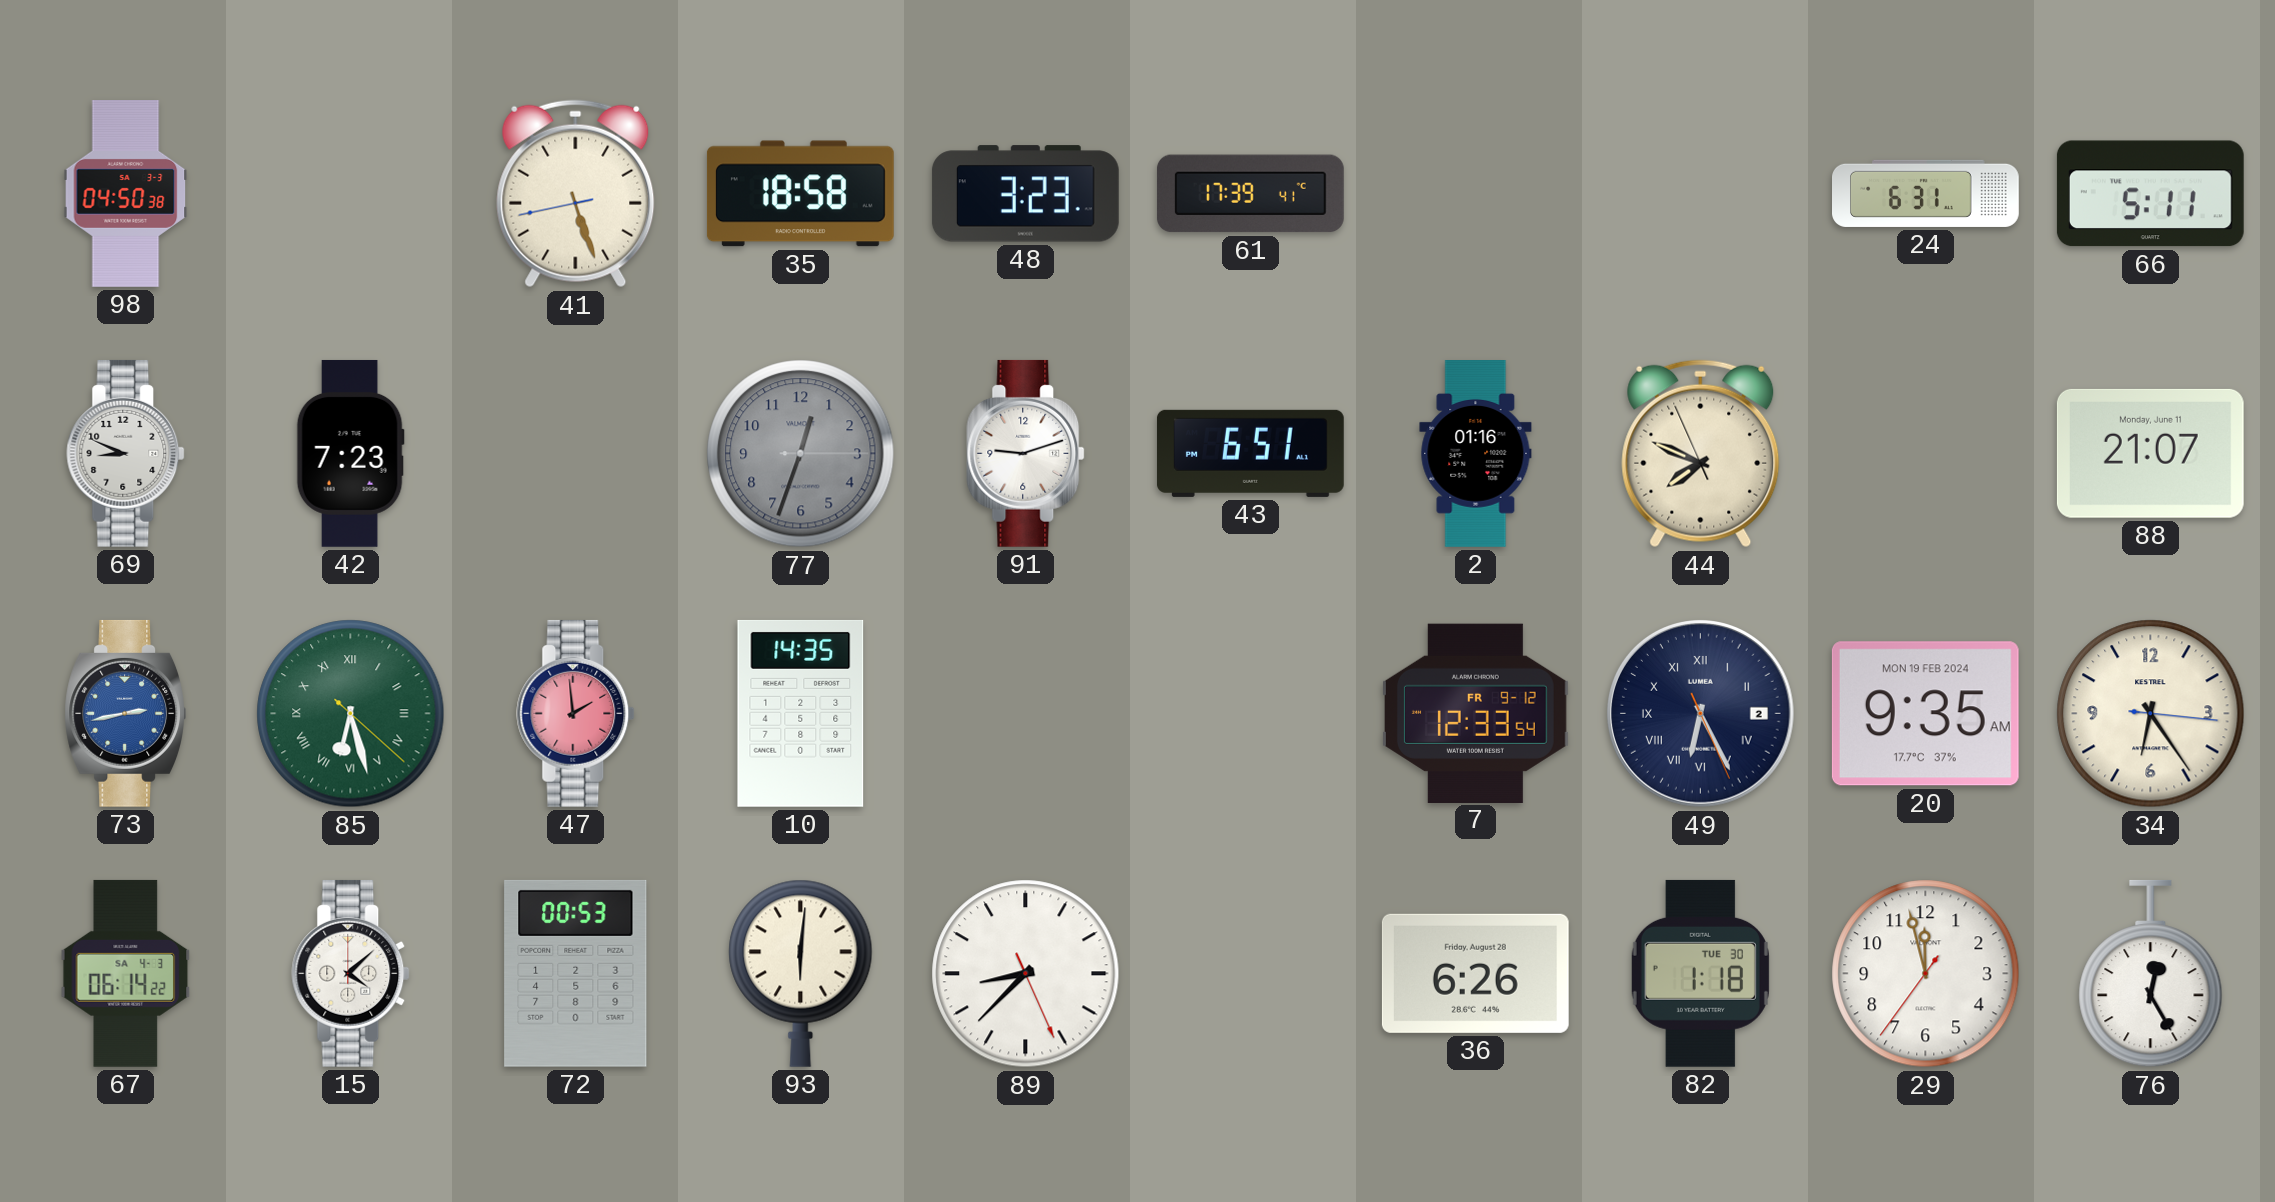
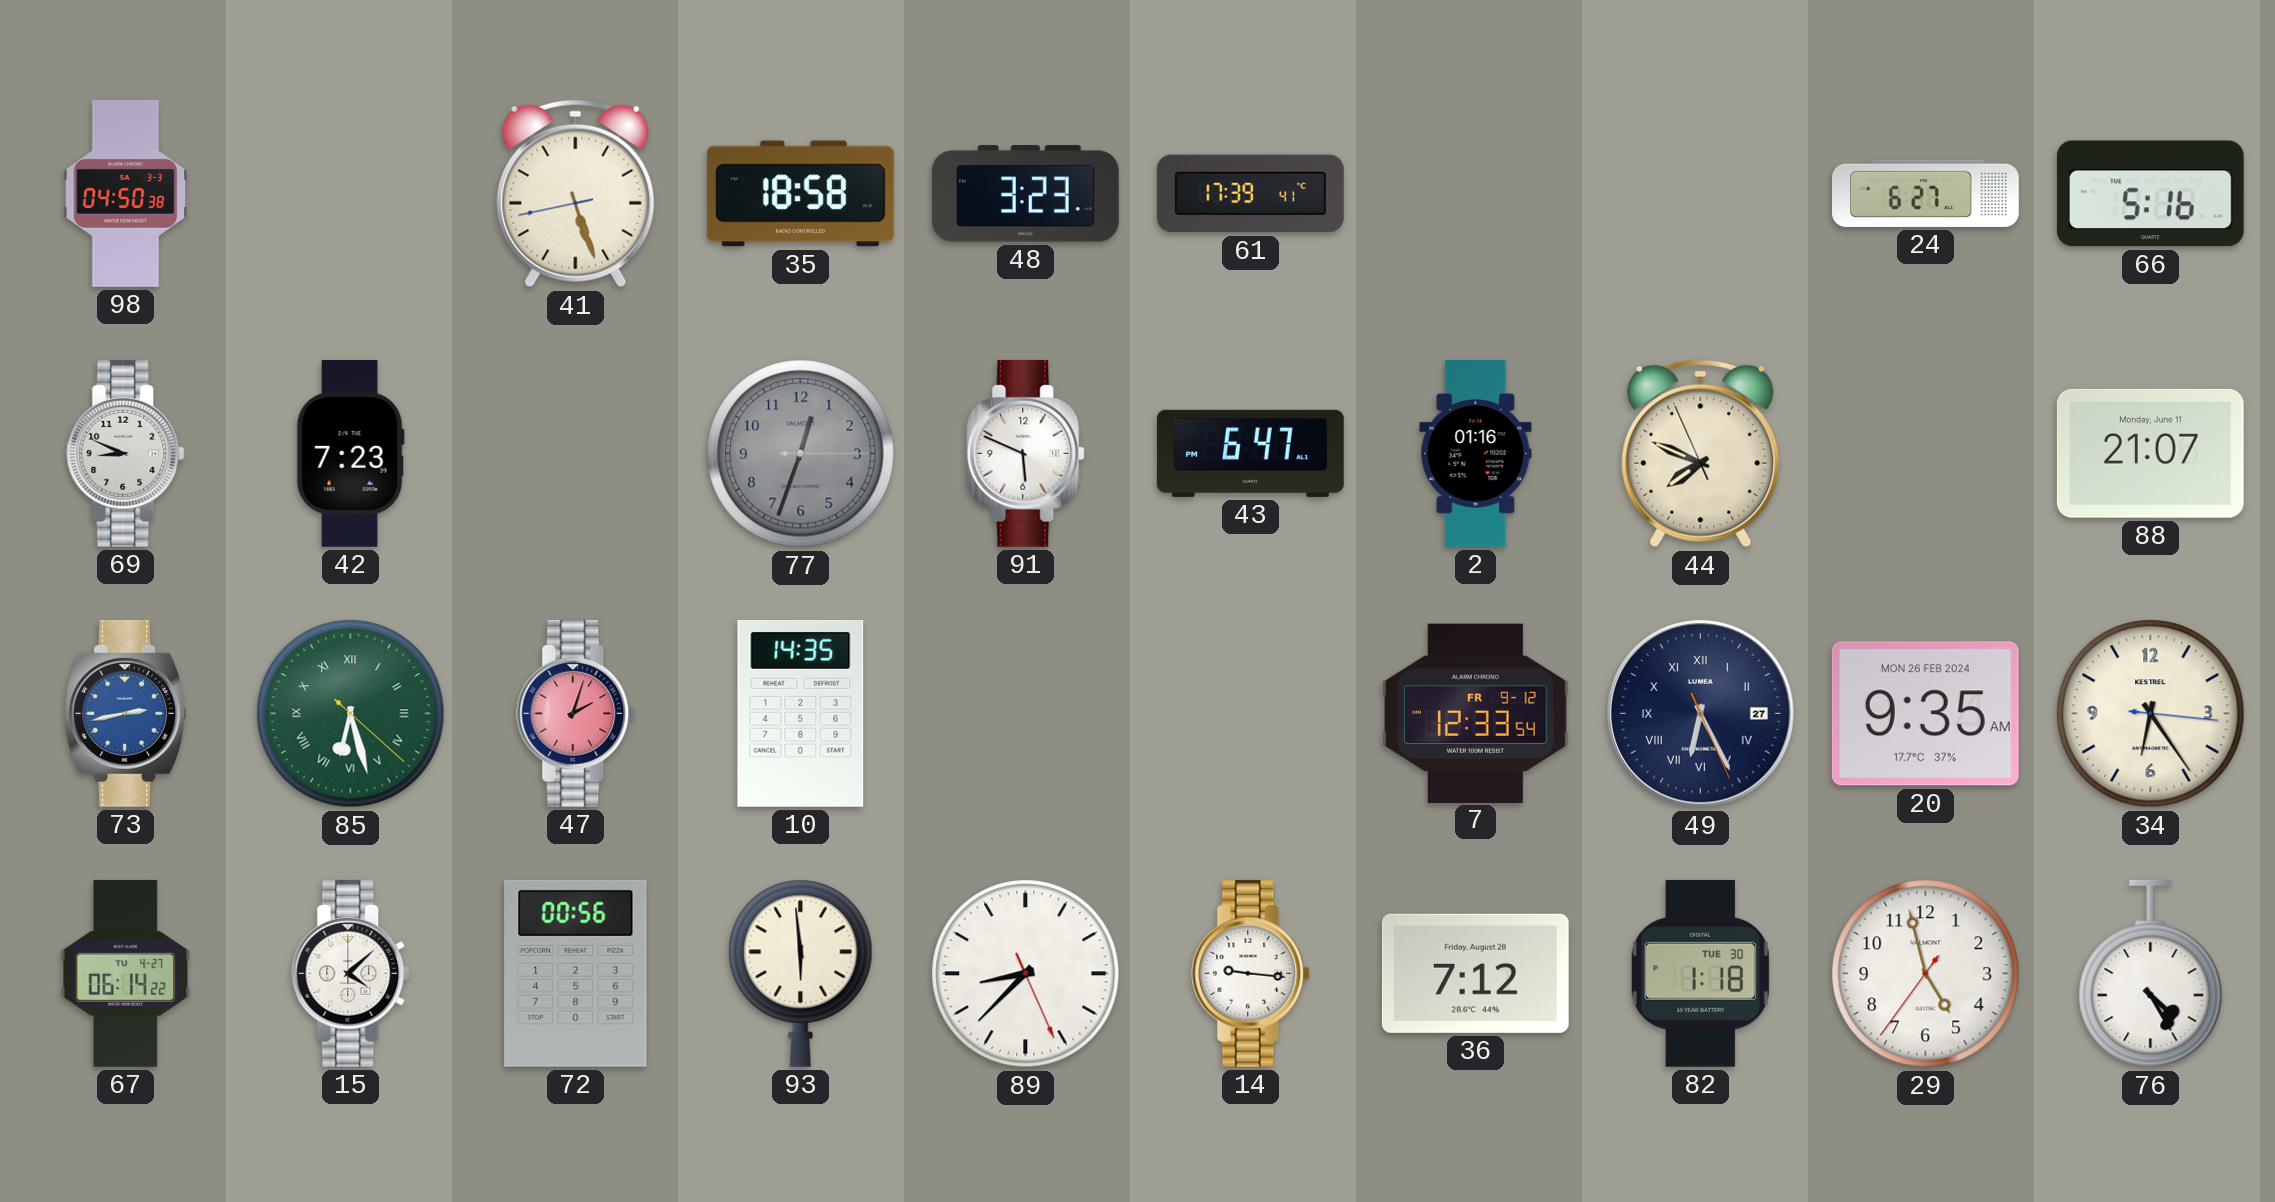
24: 6:31 -> 6:27
66: 5:11 -> 5:16
91: 9:12 -> 5:49
43: 6:51 -> 6:47
47: 1:59 -> 2:03
49 date: 2 -> 27
20 date: MON 19 FEB 2024 -> MON 26 FEB 2024
67 date: SA 4-3 -> TU 4-27
72: 00:53 -> 00:56
93: 6:01 -> 5:59
14: none -> 9:16
36: 6:26 -> 7:12
29: 11:57 -> 4:57
76: 12:25 -> 4:25
